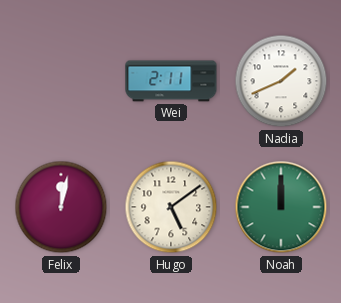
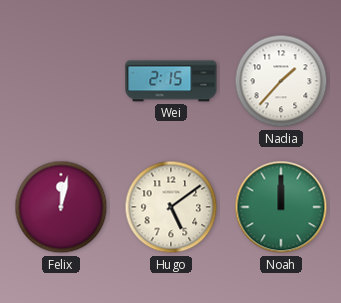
Wei: 2:11 -> 2:15
Nadia: 1:41 -> 1:37
